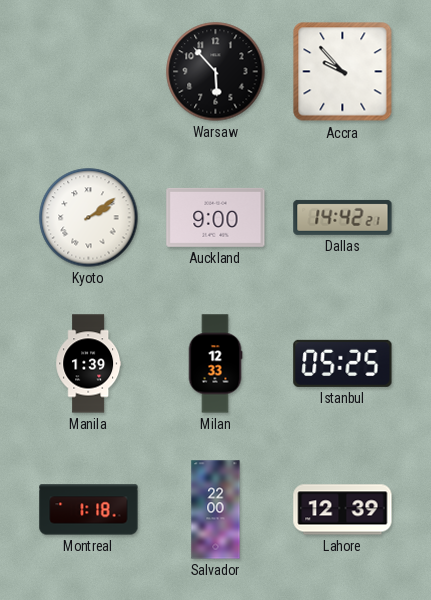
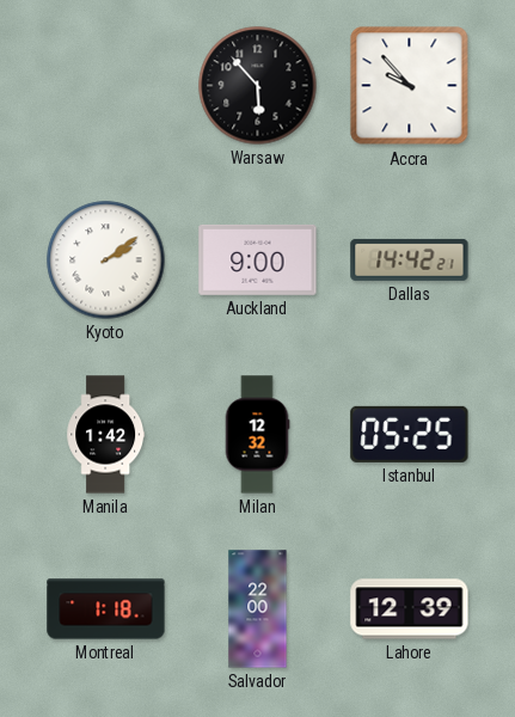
Manila: 1:39 -> 1:42
Milan: 12:33 -> 12:32
